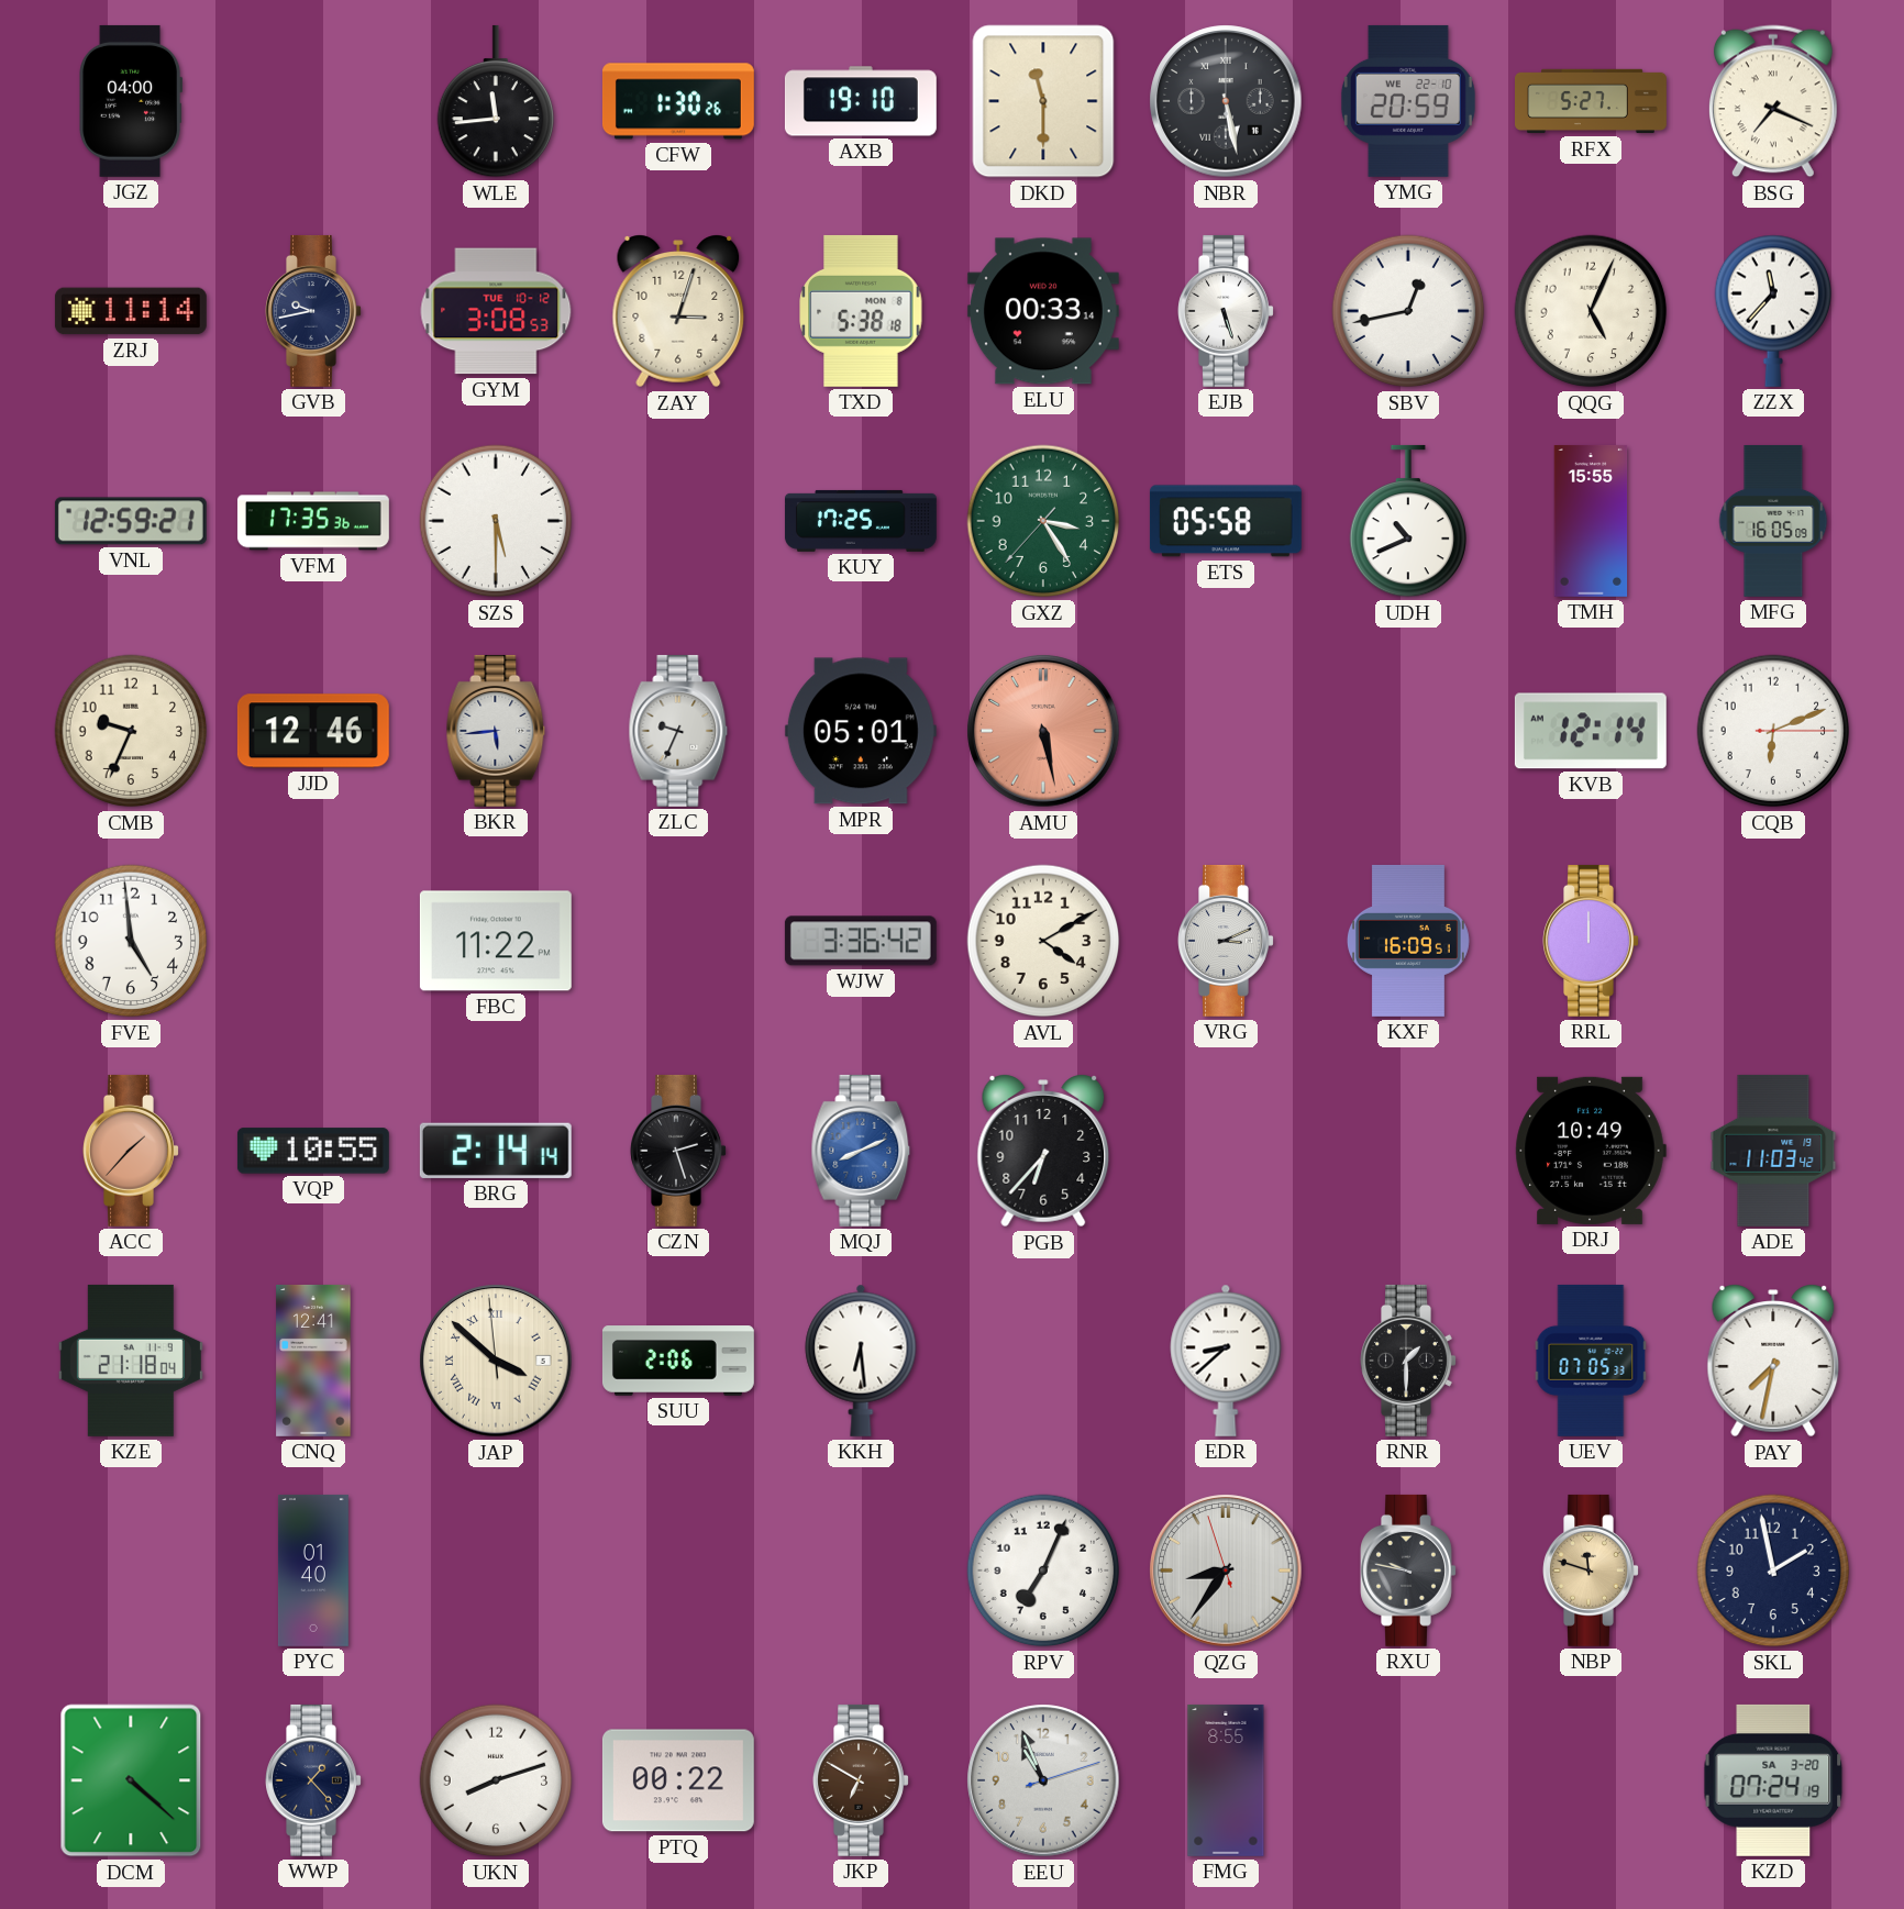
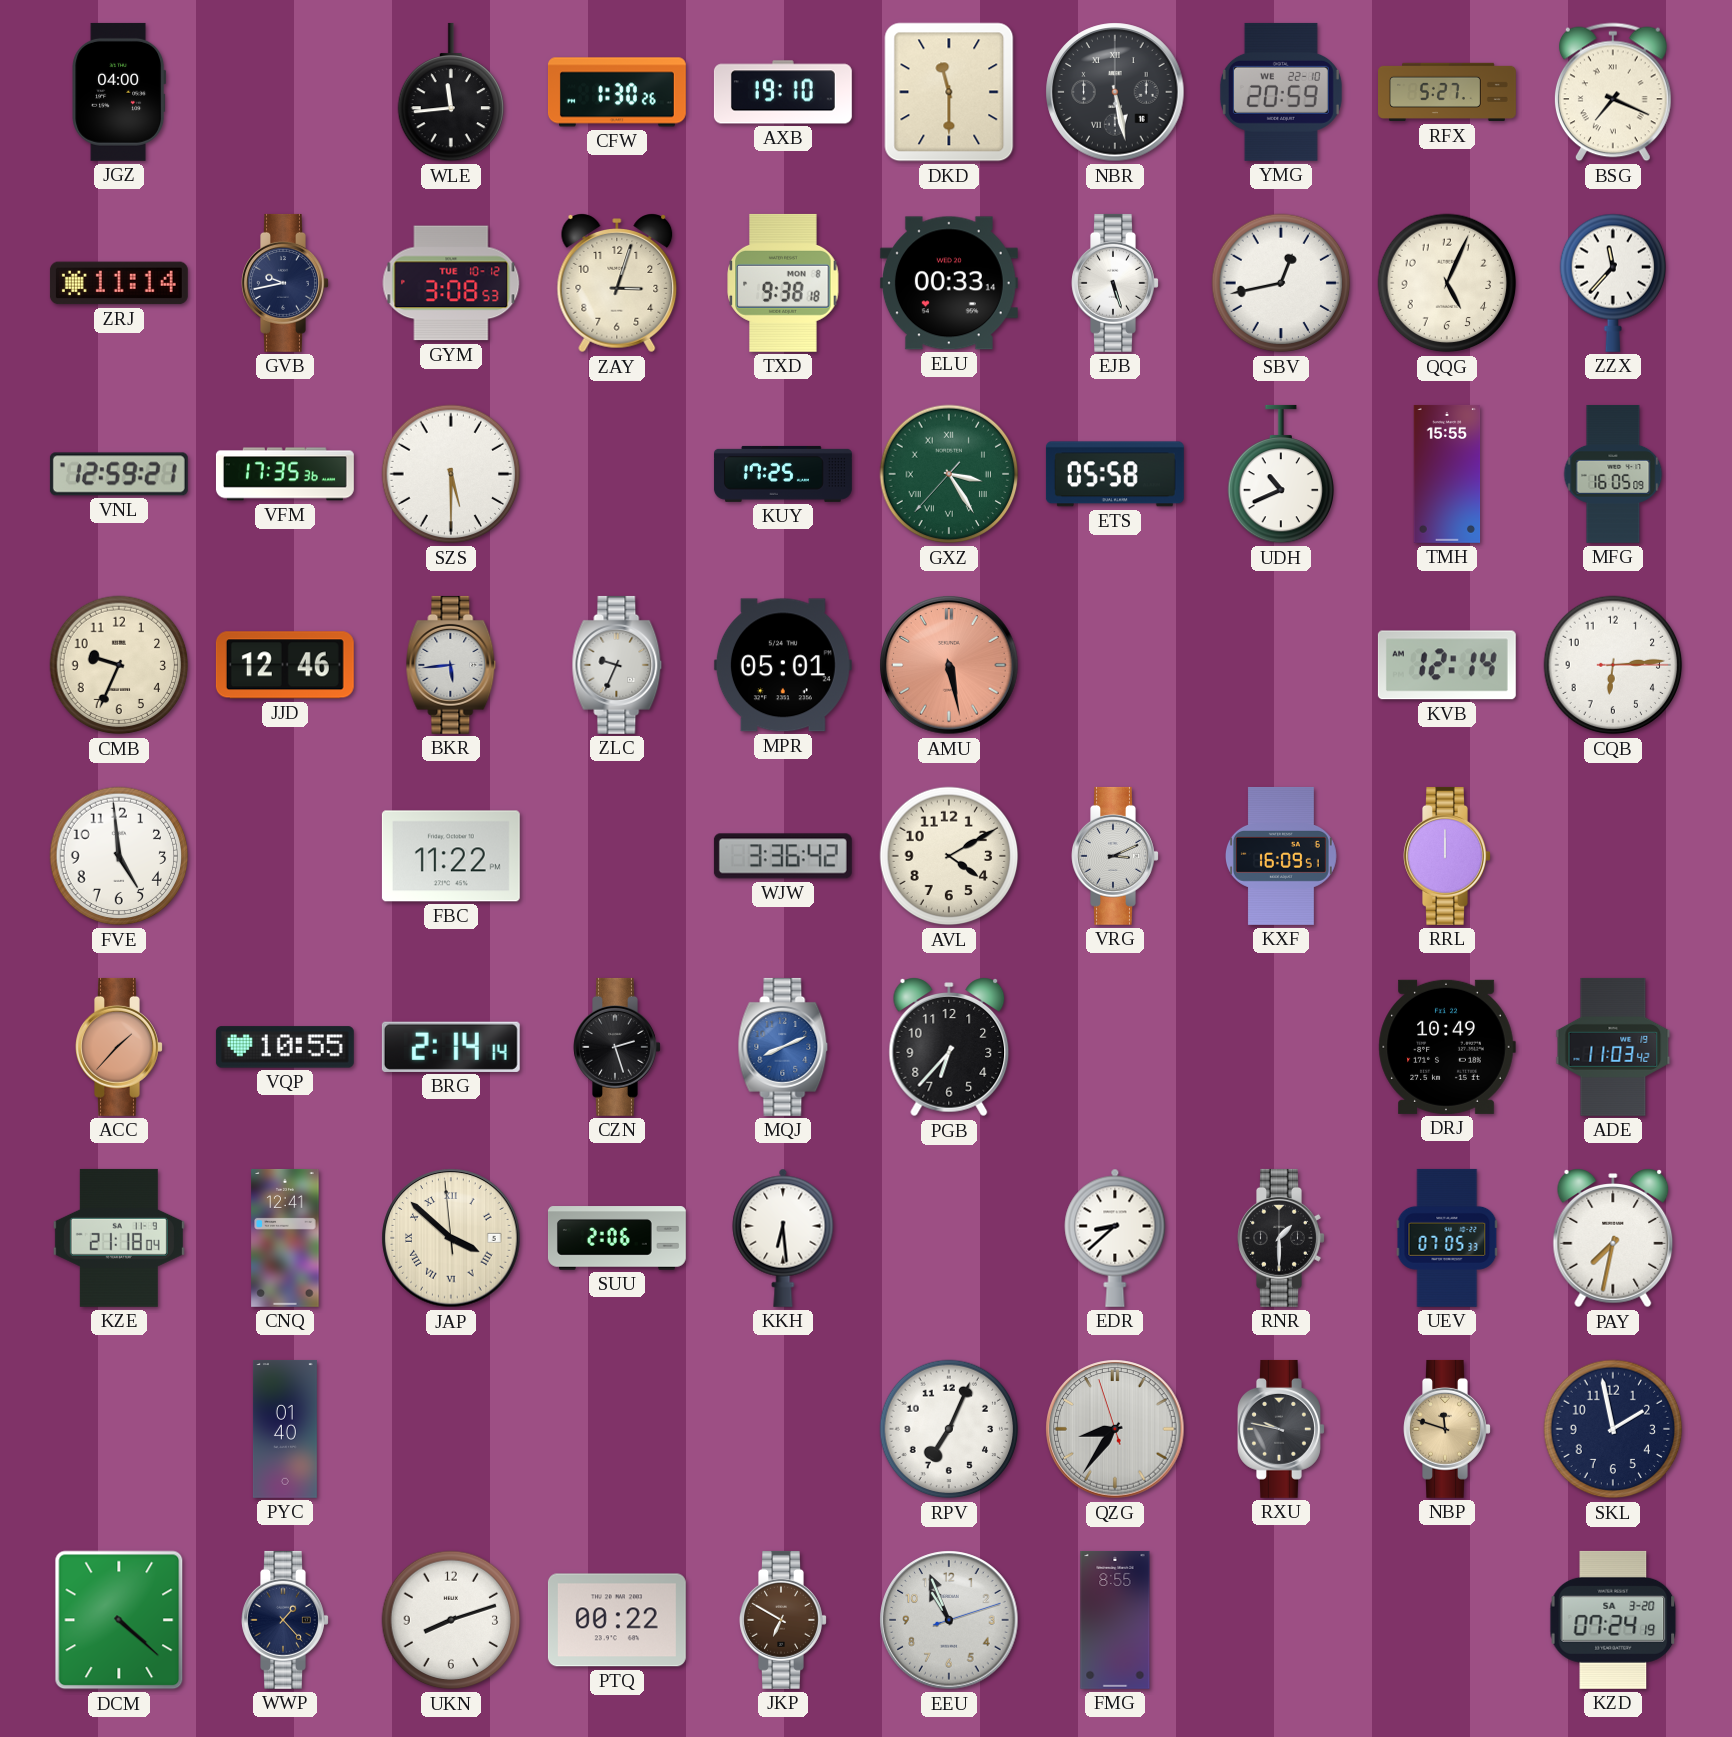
TXD: 5:38 -> 9:38
GXZ numerals: Arabic -> Roman
CQB: 6:11 -> 6:14
